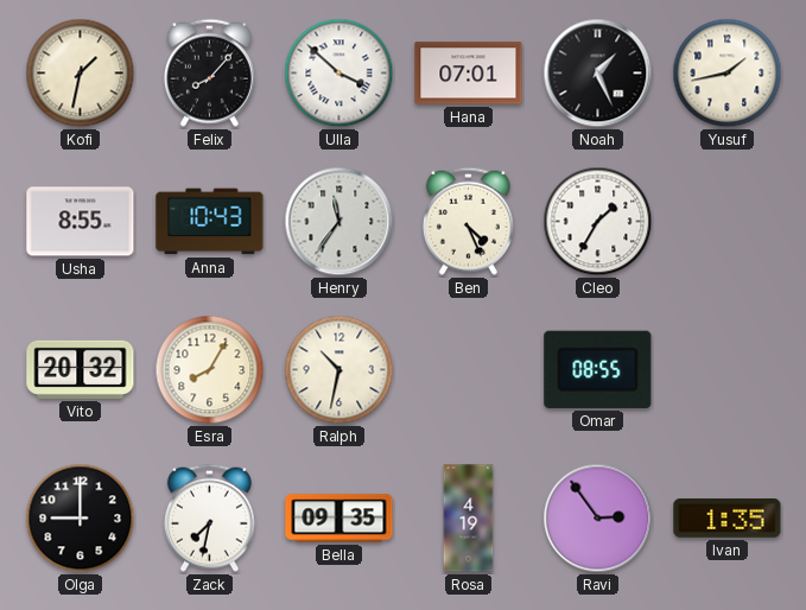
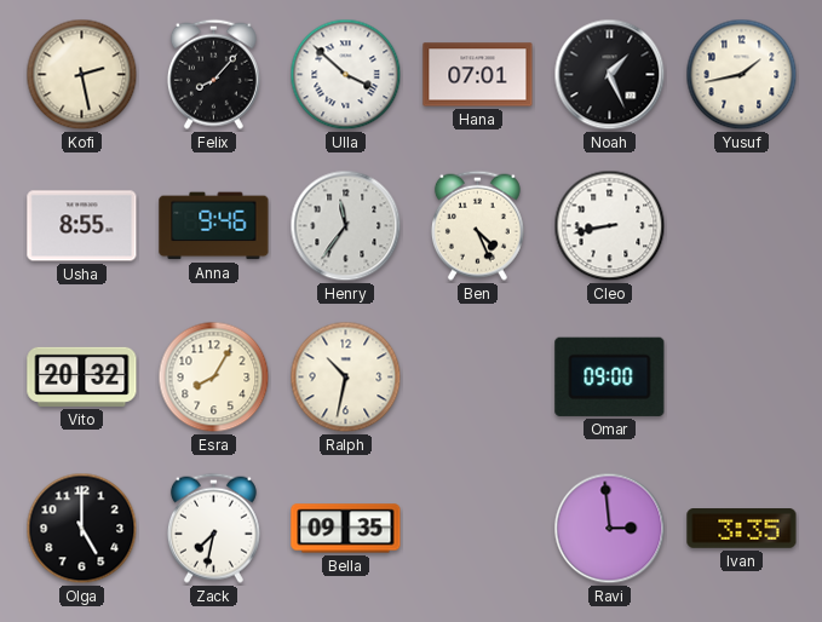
Kofi: 1:32 -> 2:28
Anna: 10:43 -> 9:46
Cleo: 1:35 -> 8:43
Omar: 08:55 -> 09:00
Olga: 9:00 -> 5:00
Rosa: 4:19 -> none
Ravi: 2:54 -> 2:59
Ivan: 1:35 -> 3:35
